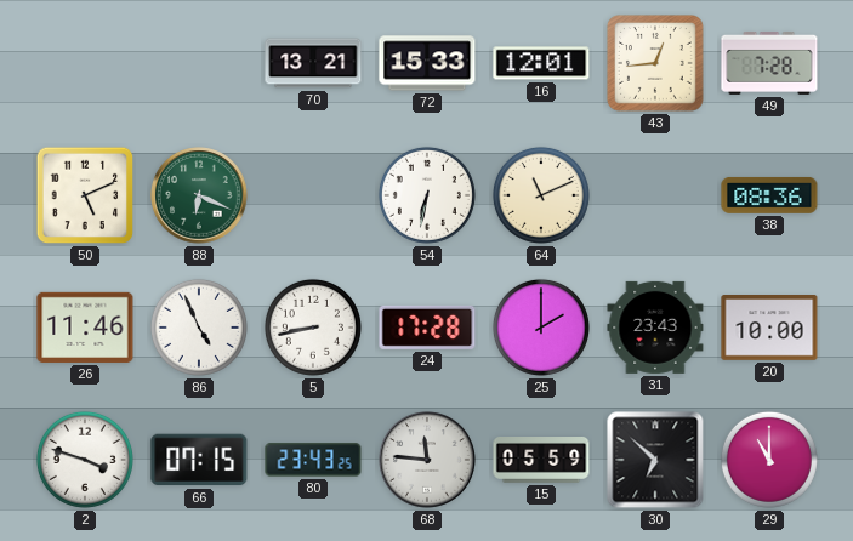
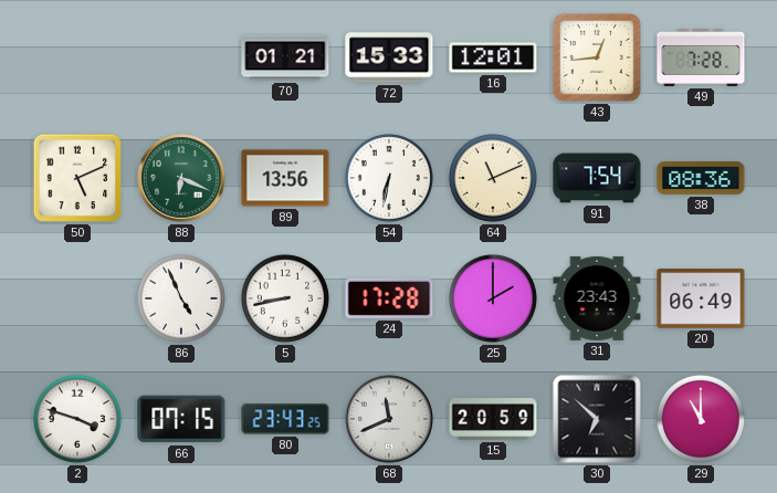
70: 13:21 -> 01:21
89: none -> 13:56
91: none -> 7:54
26: 11:46 -> none
20: 10:00 -> 06:49
68: 11:46 -> 11:41
15: 05:59 -> 20:59
